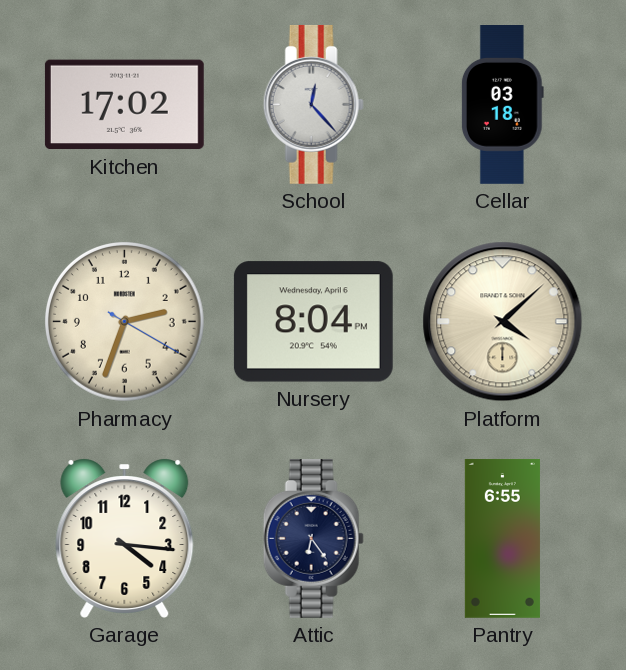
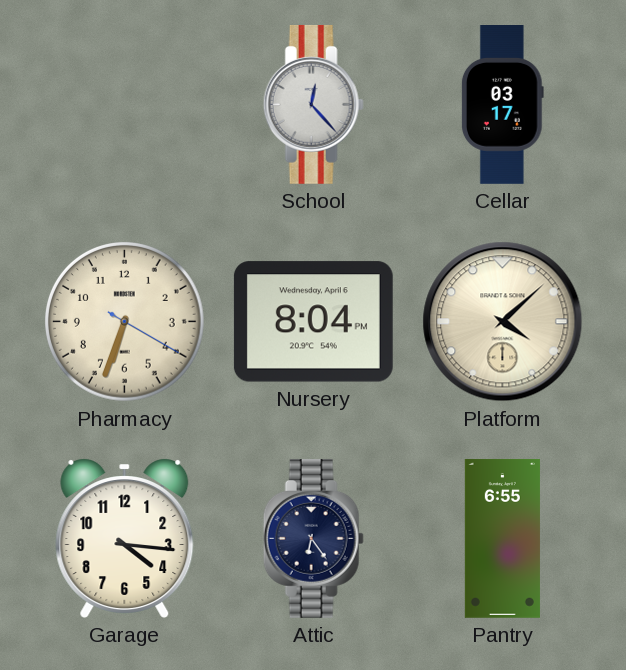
Kitchen: 17:02 -> none
Cellar: 03:18 -> 03:17
Pharmacy: 2:33 -> 6:33
